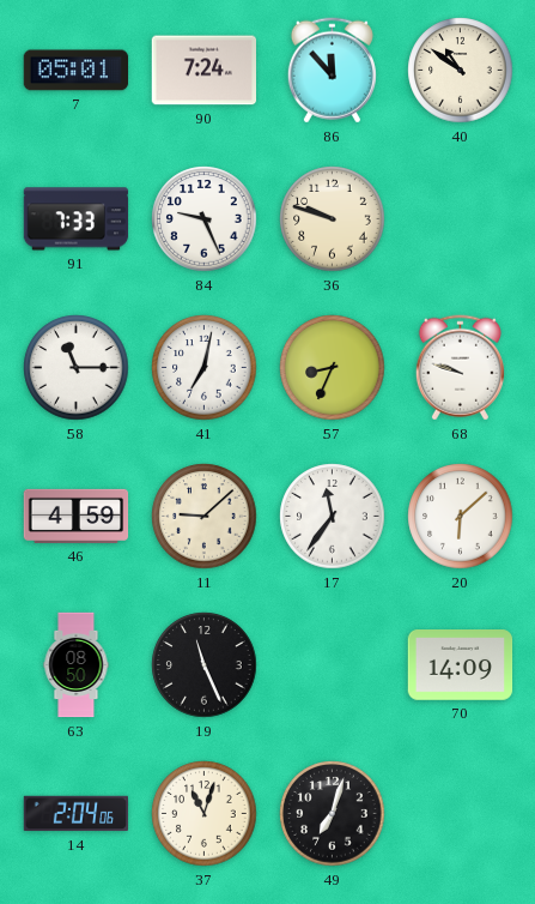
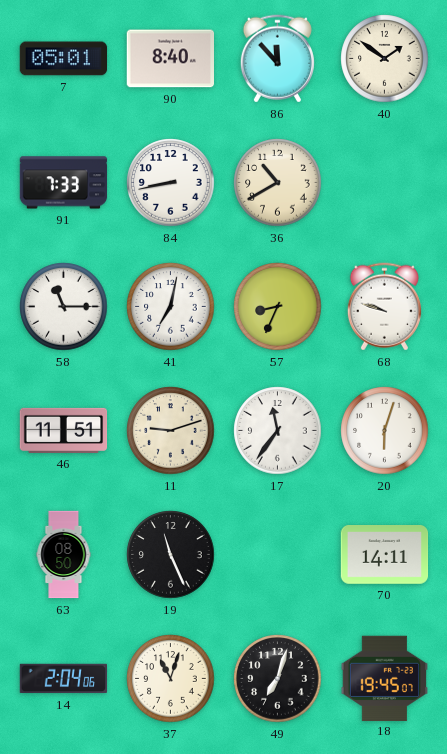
90: 7:24 -> 8:40
40: 10:51 -> 1:51
84: 9:26 -> 8:43
36: 9:48 -> 10:40
46: 4:59 -> 11:51
11: 9:08 -> 9:12
20: 6:08 -> 6:03
70: 14:09 -> 14:11
18: none -> 19:45
